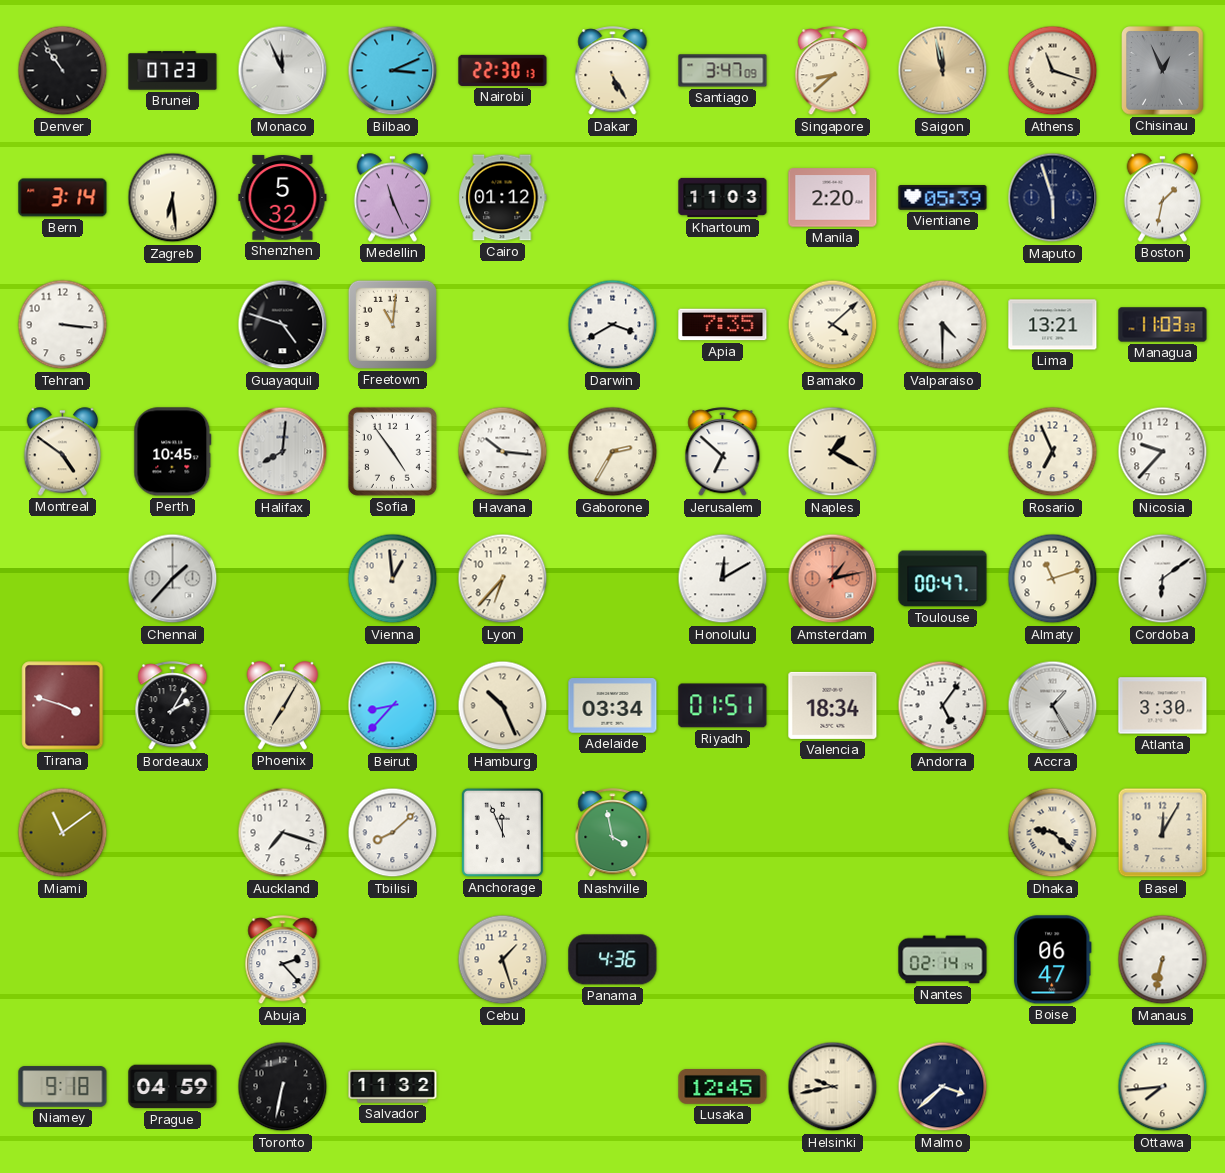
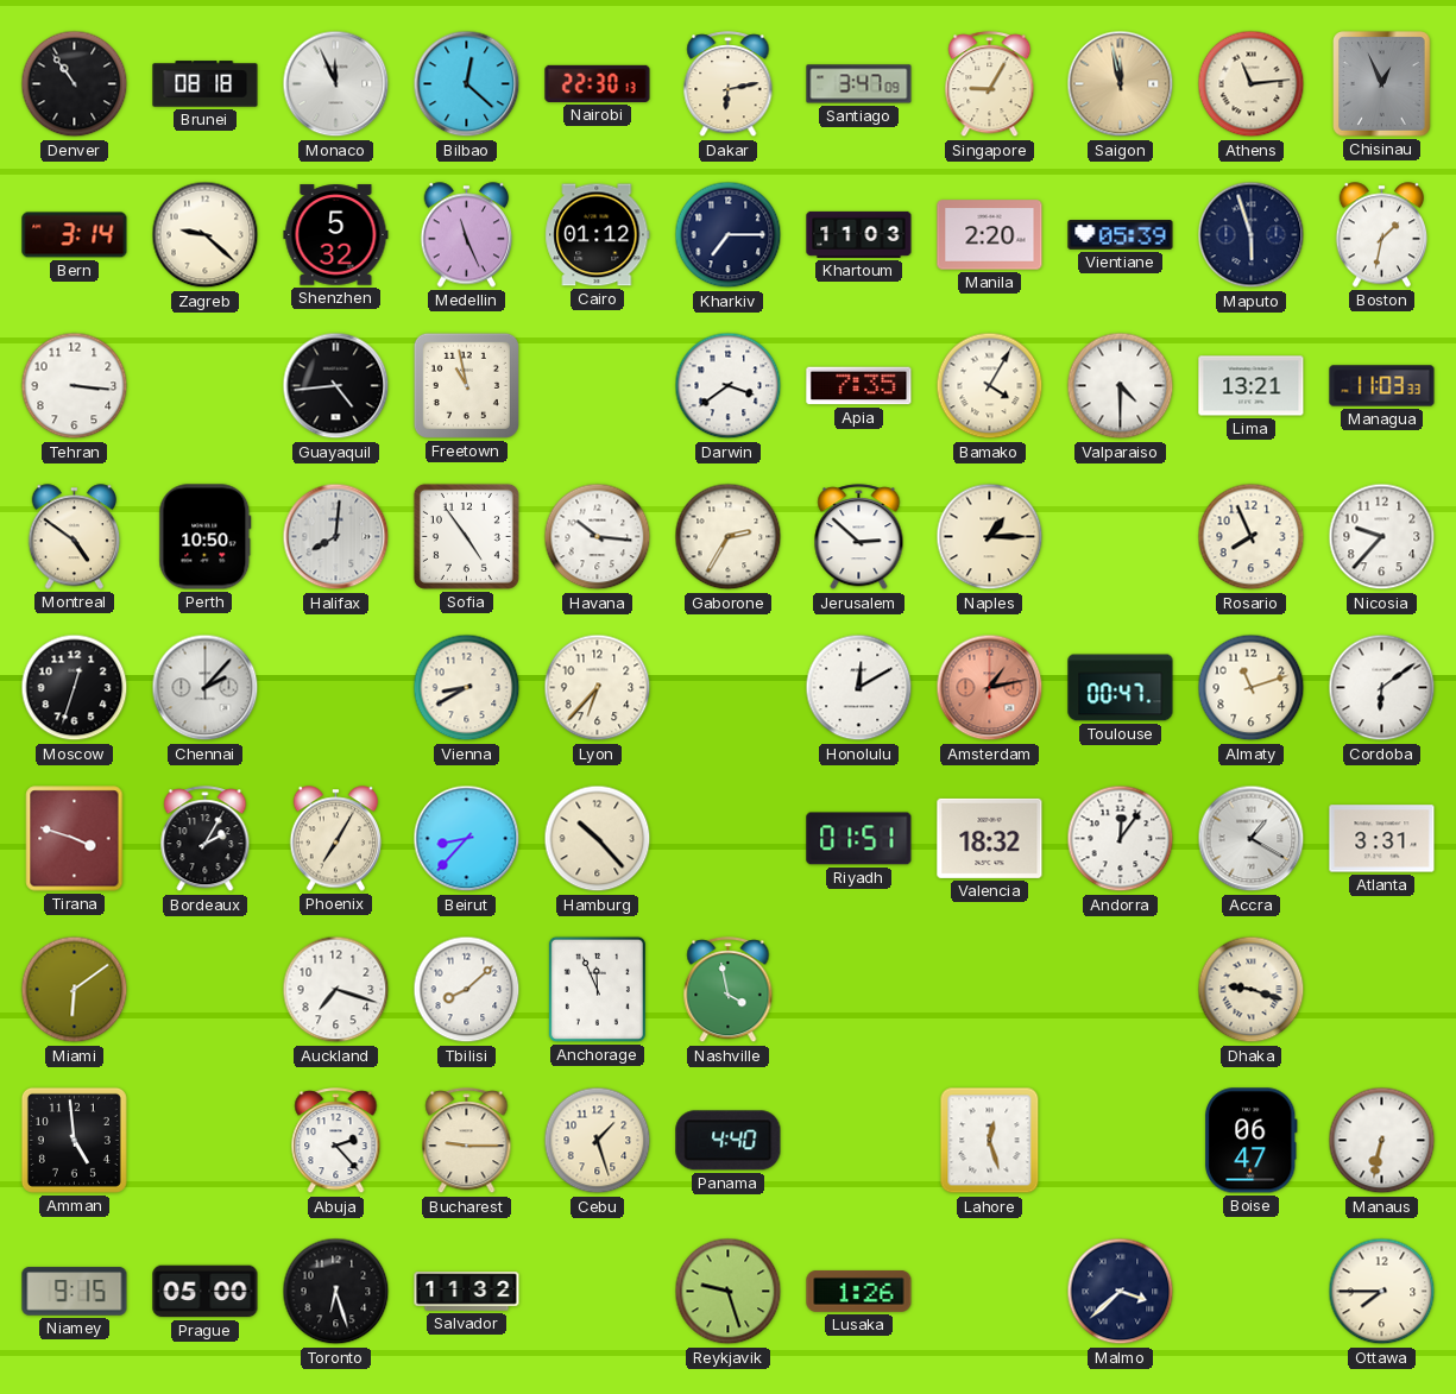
Brunei: 07:23 -> 08:18
Bilbao: 3:11 -> 12:22
Dakar: 5:25 -> 6:13
Singapore: 8:38 -> 9:05
Athens: 11:18 -> 11:14
Zagreb: 6:29 -> 9:22
Kharkiv: none -> 7:15
Guayaquil: 4:48 -> 4:44
Freetown: 11:01 -> 10:58
Darwin: 3:40 -> 3:39
Bamako: 4:08 -> 4:05
Perth: 10:45 -> 10:50
Jerusalem: 6:52 -> 2:52
Naples: 1:20 -> 1:15
Rosario: 6:56 -> 7:56
Moscow: none -> 12:33
Chennai: 1:37 -> 2:07
Vienna: 12:59 -> 8:40
Hamburg: 10:26 -> 10:23
Adelaide: 03:34 -> none
Valencia: 18:34 -> 18:32
Andorra: 5:06 -> 12:06
Accra: 1:25 -> 1:20
Atlanta: 3:30 -> 3:31
Miami: 11:09 -> 6:09
Dhaka: 9:22 -> 9:18
Basel: 12:05 -> none
Amman: none -> 4:59
Bucharest: none -> 9:15
Panama: 4:36 -> 4:40
Lahore: none -> 12:27
Nantes: 02:14 -> none
Niamey: 9:18 -> 9:15
Prague: 04:59 -> 05:00
Toronto: 6:32 -> 6:27
Reykjavik: none -> 9:27
Lusaka: 12:45 -> 1:26
Helsinki: 9:43 -> none
Ottawa: 7:44 -> 7:45
